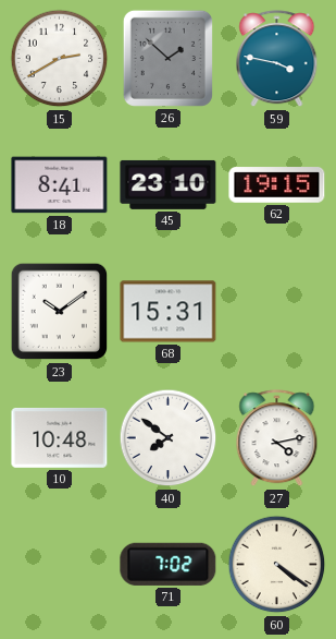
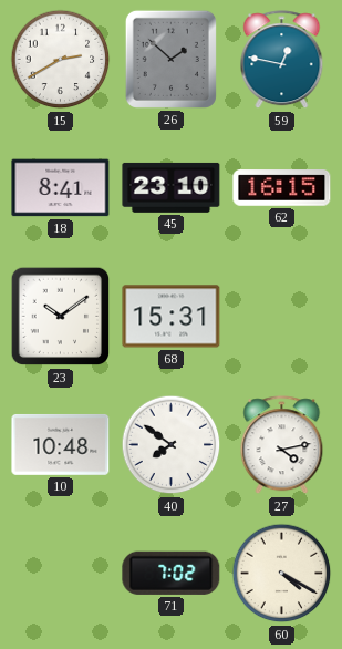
59: 3:47 -> 12:47
62: 19:15 -> 16:15
60: 4:21 -> 4:20
